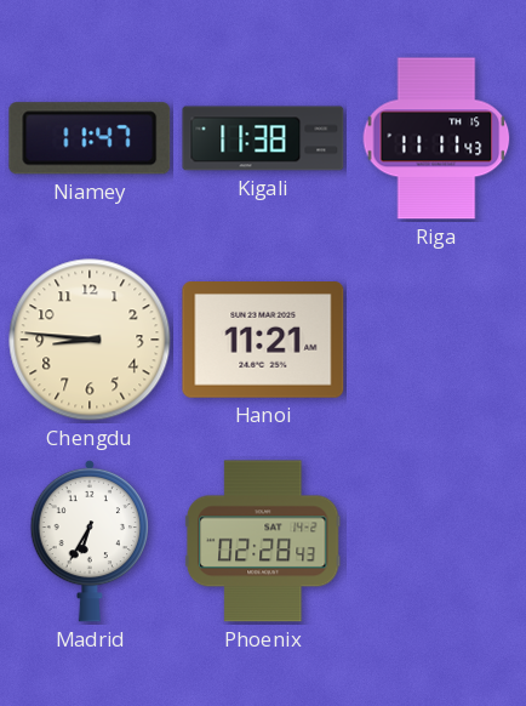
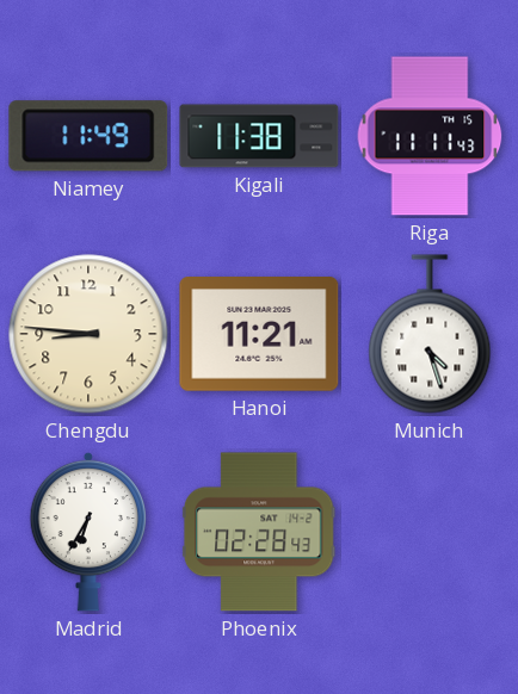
Niamey: 11:47 -> 11:49
Munich: none -> 4:27
